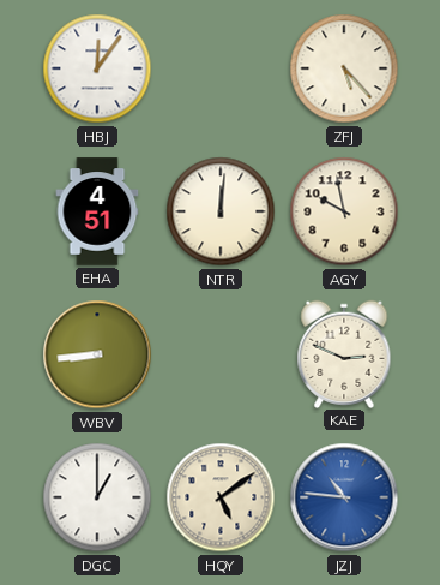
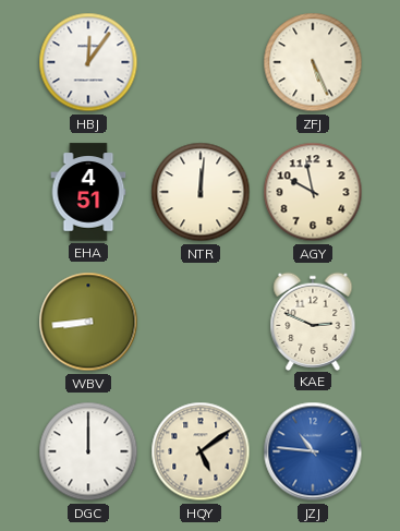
ZFJ: 5:23 -> 5:26
DGC: 1:00 -> 12:00
